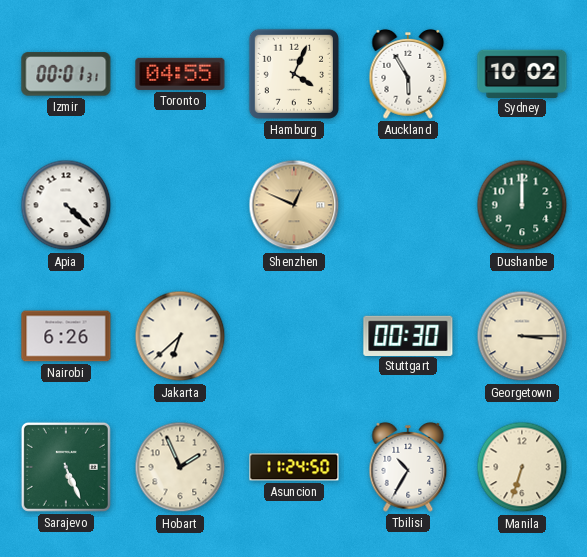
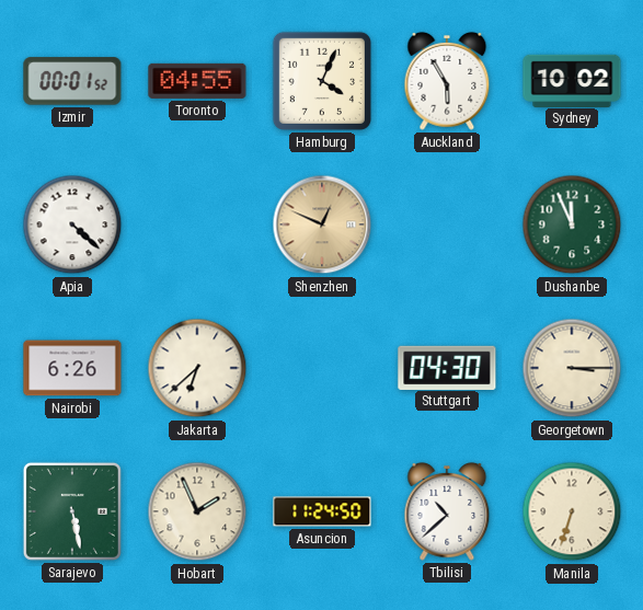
Izmir: 00:01:31 -> 00:01:52
Dushanbe: 12:00 -> 11:56
Stuttgart: 00:30 -> 04:30
Sarajevo: 5:26 -> 5:28
Tbilisi: 10:35 -> 10:38
